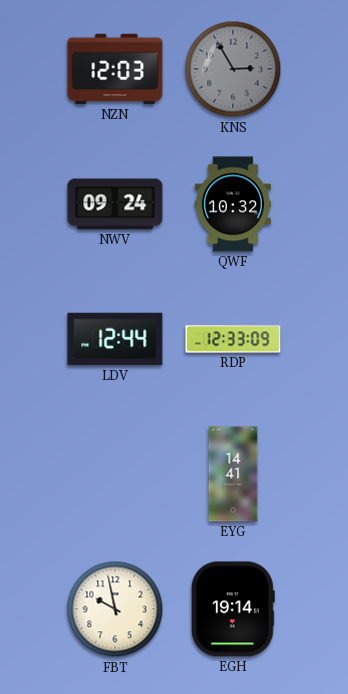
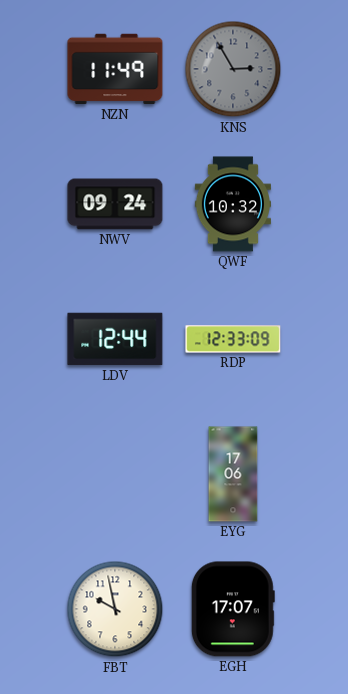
NZN: 12:03 -> 11:49
EYG: 14:41 -> 17:06
EGH: 19:14 -> 17:07
